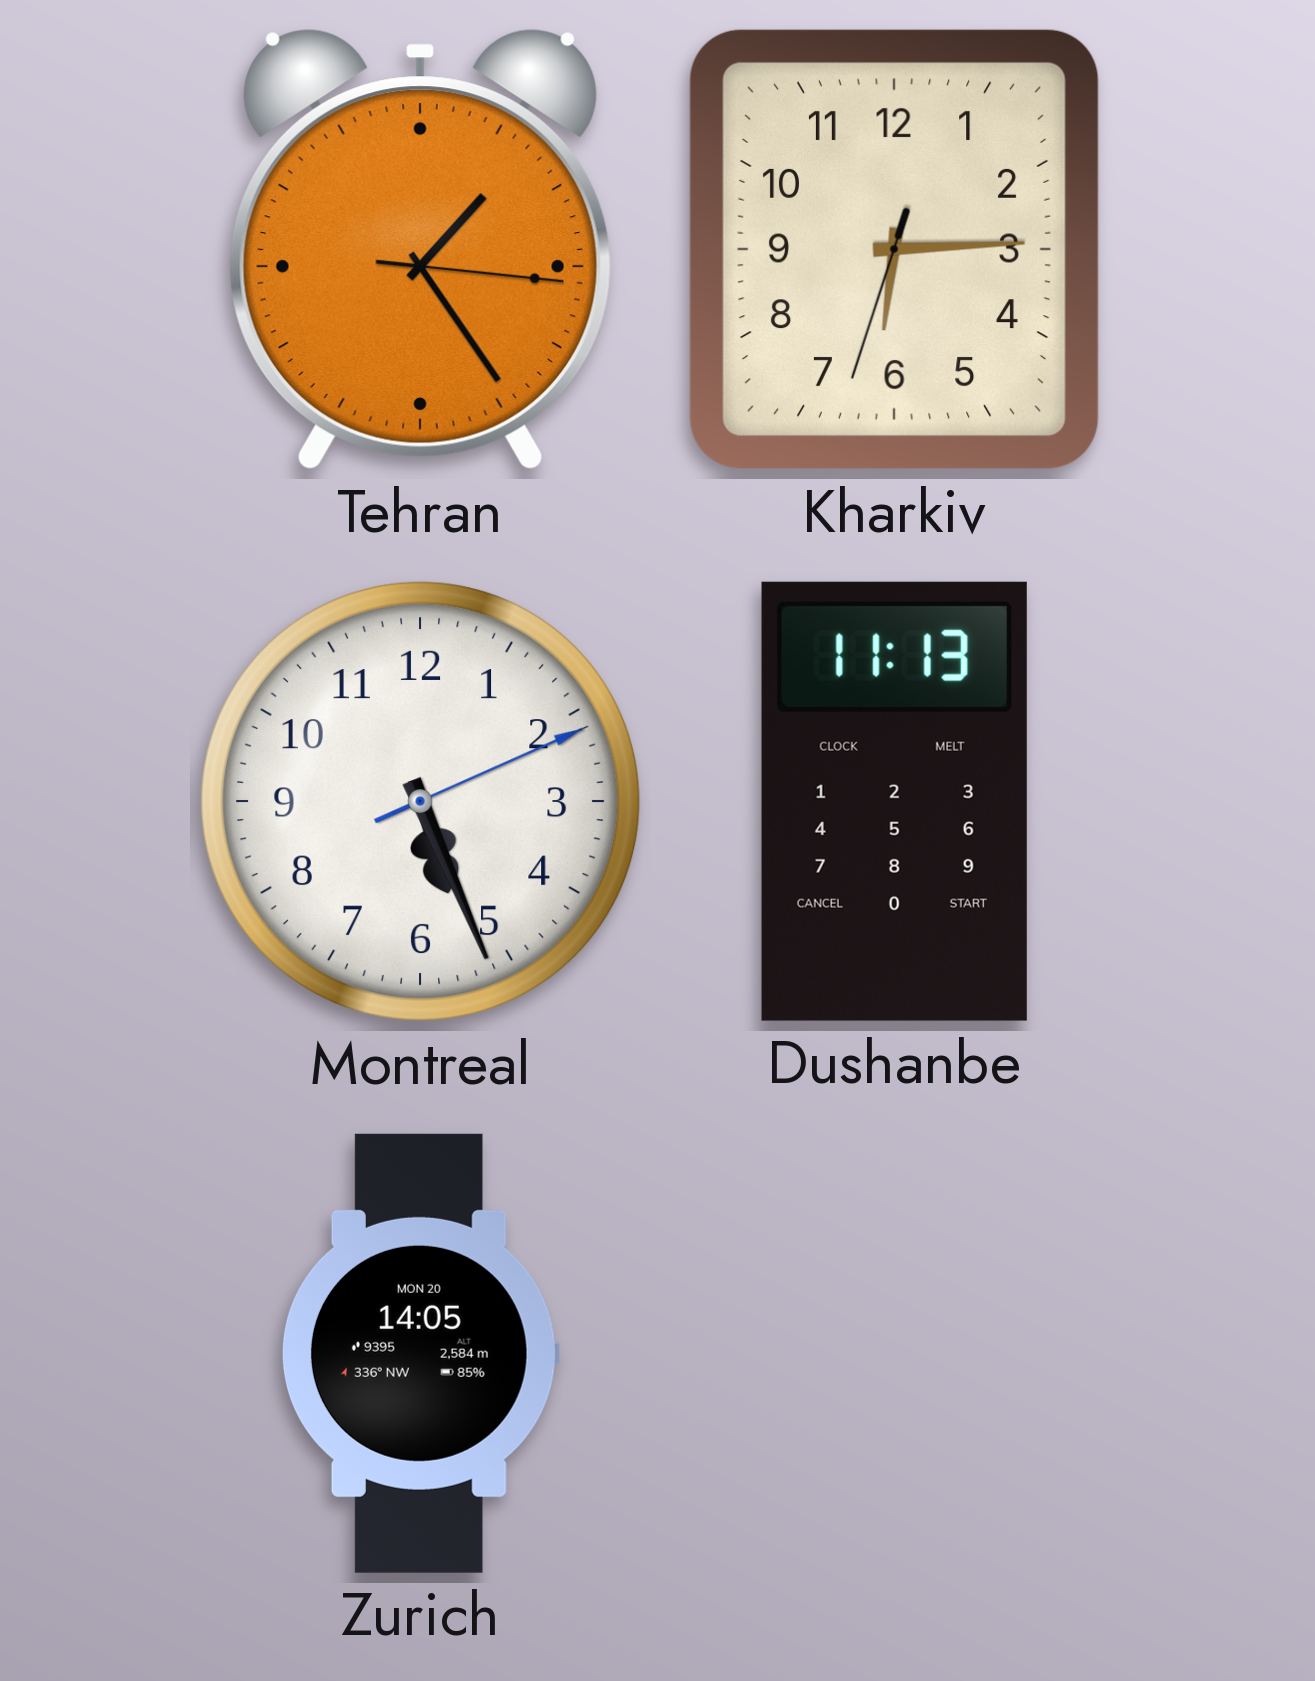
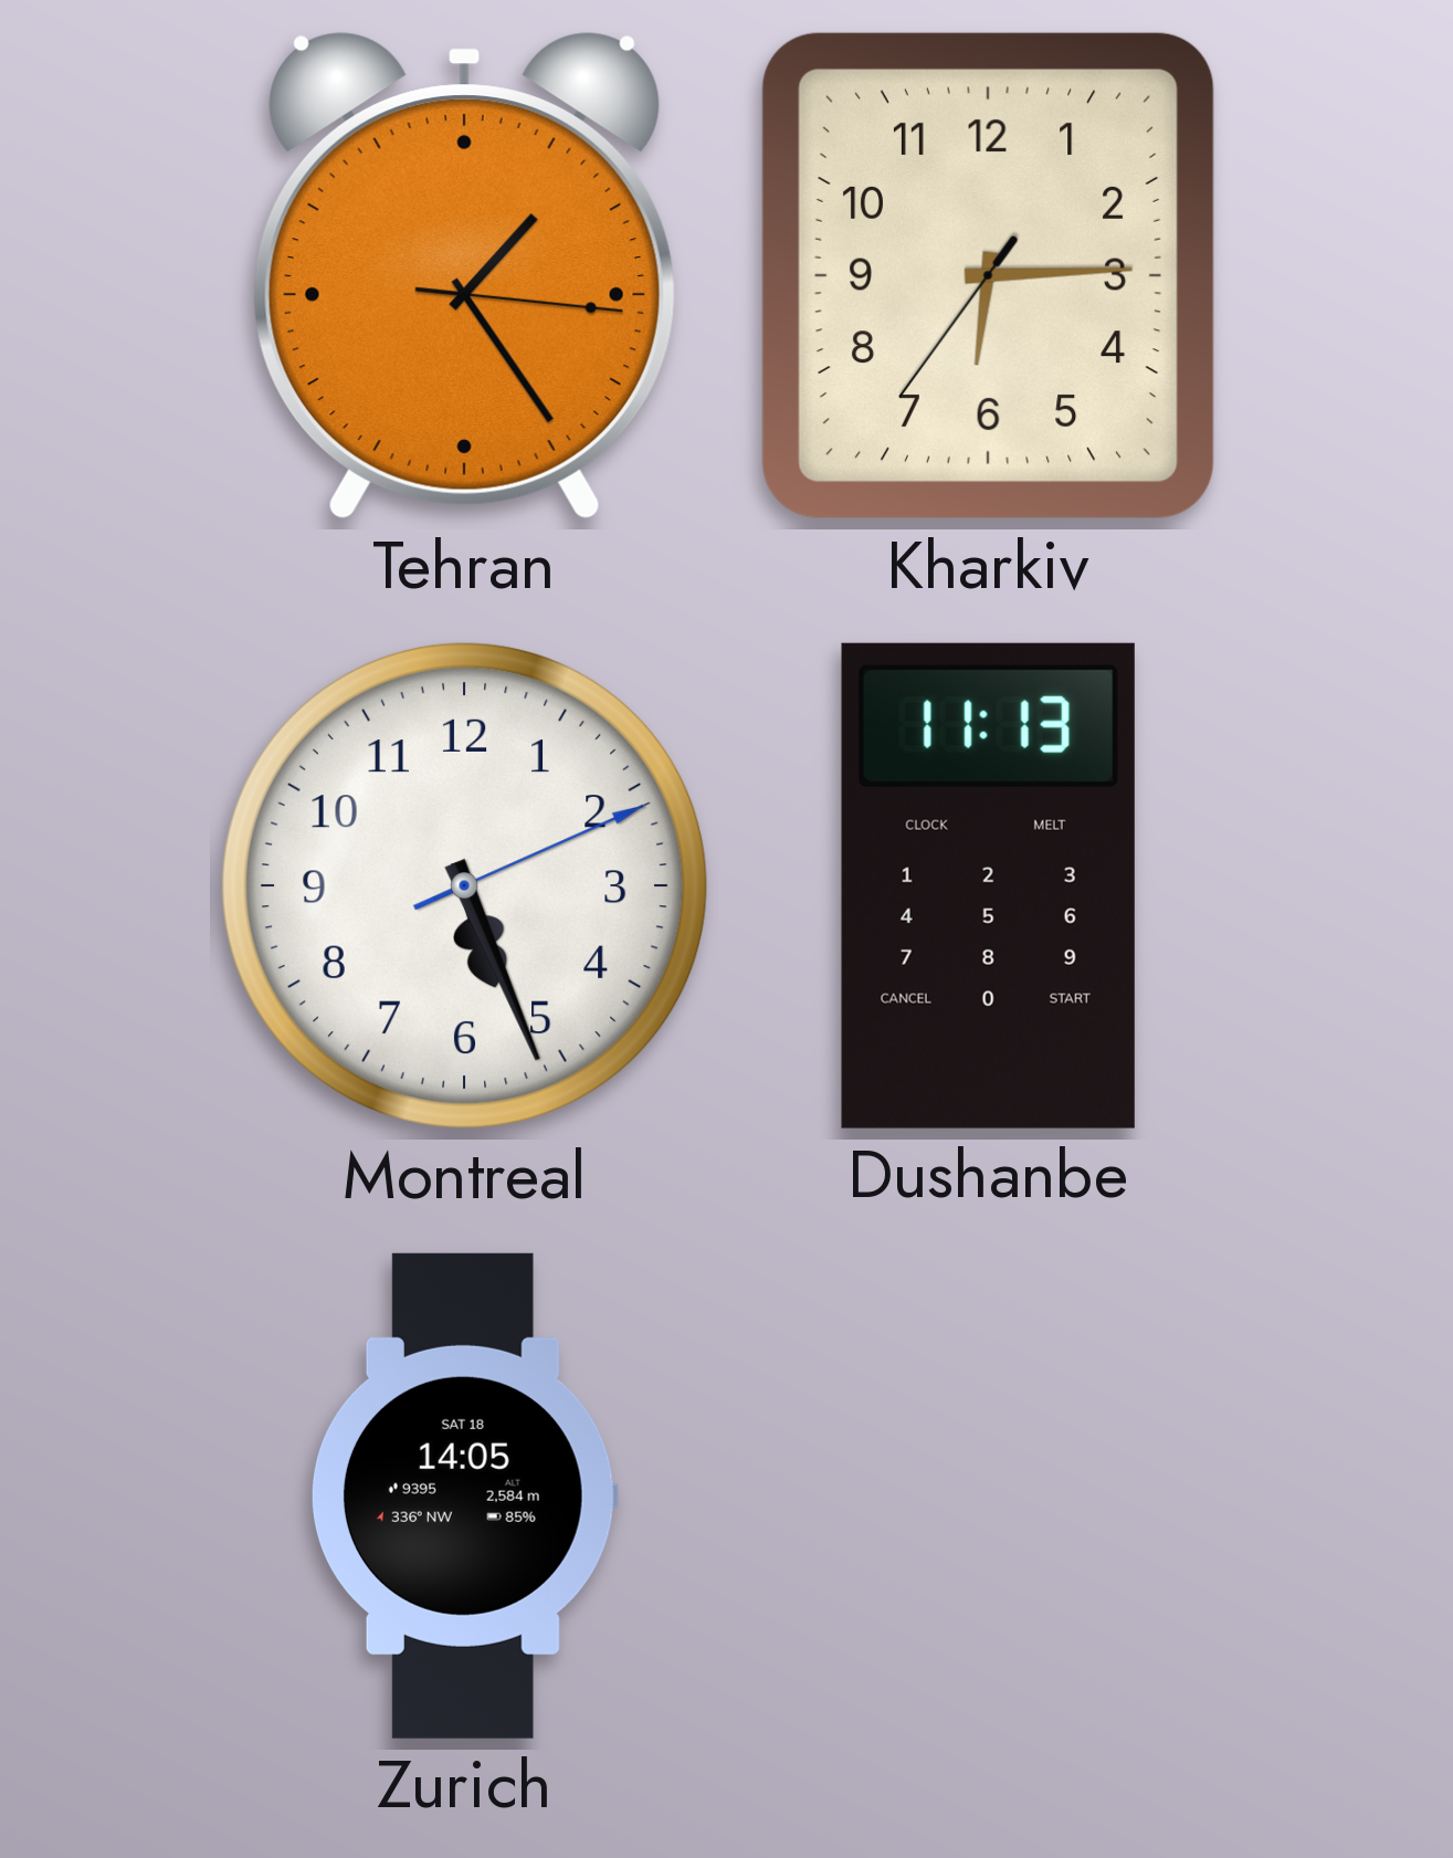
Kharkiv: 6:14:33 -> 6:14:36
Zurich date: MON 20 -> SAT 18
